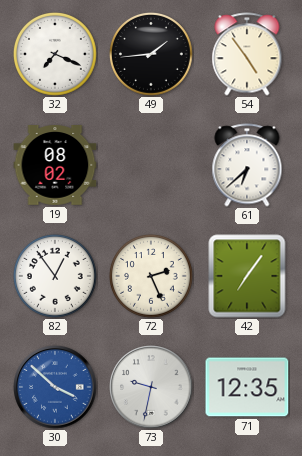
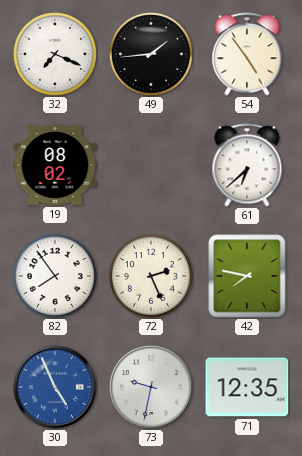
82: 12:54 -> 7:54
42: 7:06 -> 7:47
30: 3:52 -> 4:56
